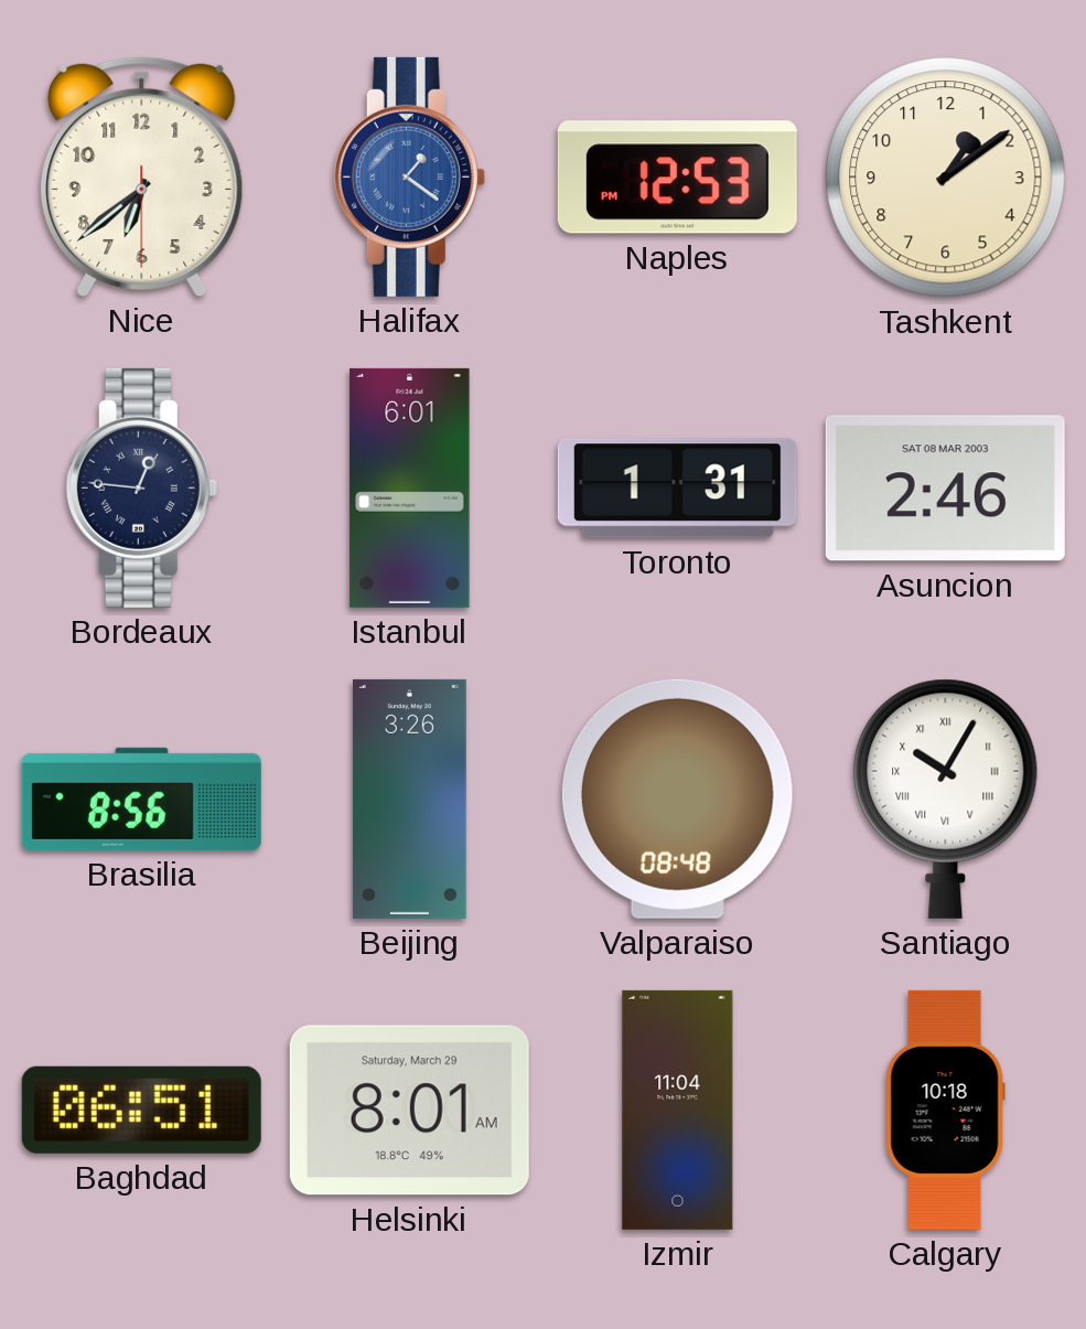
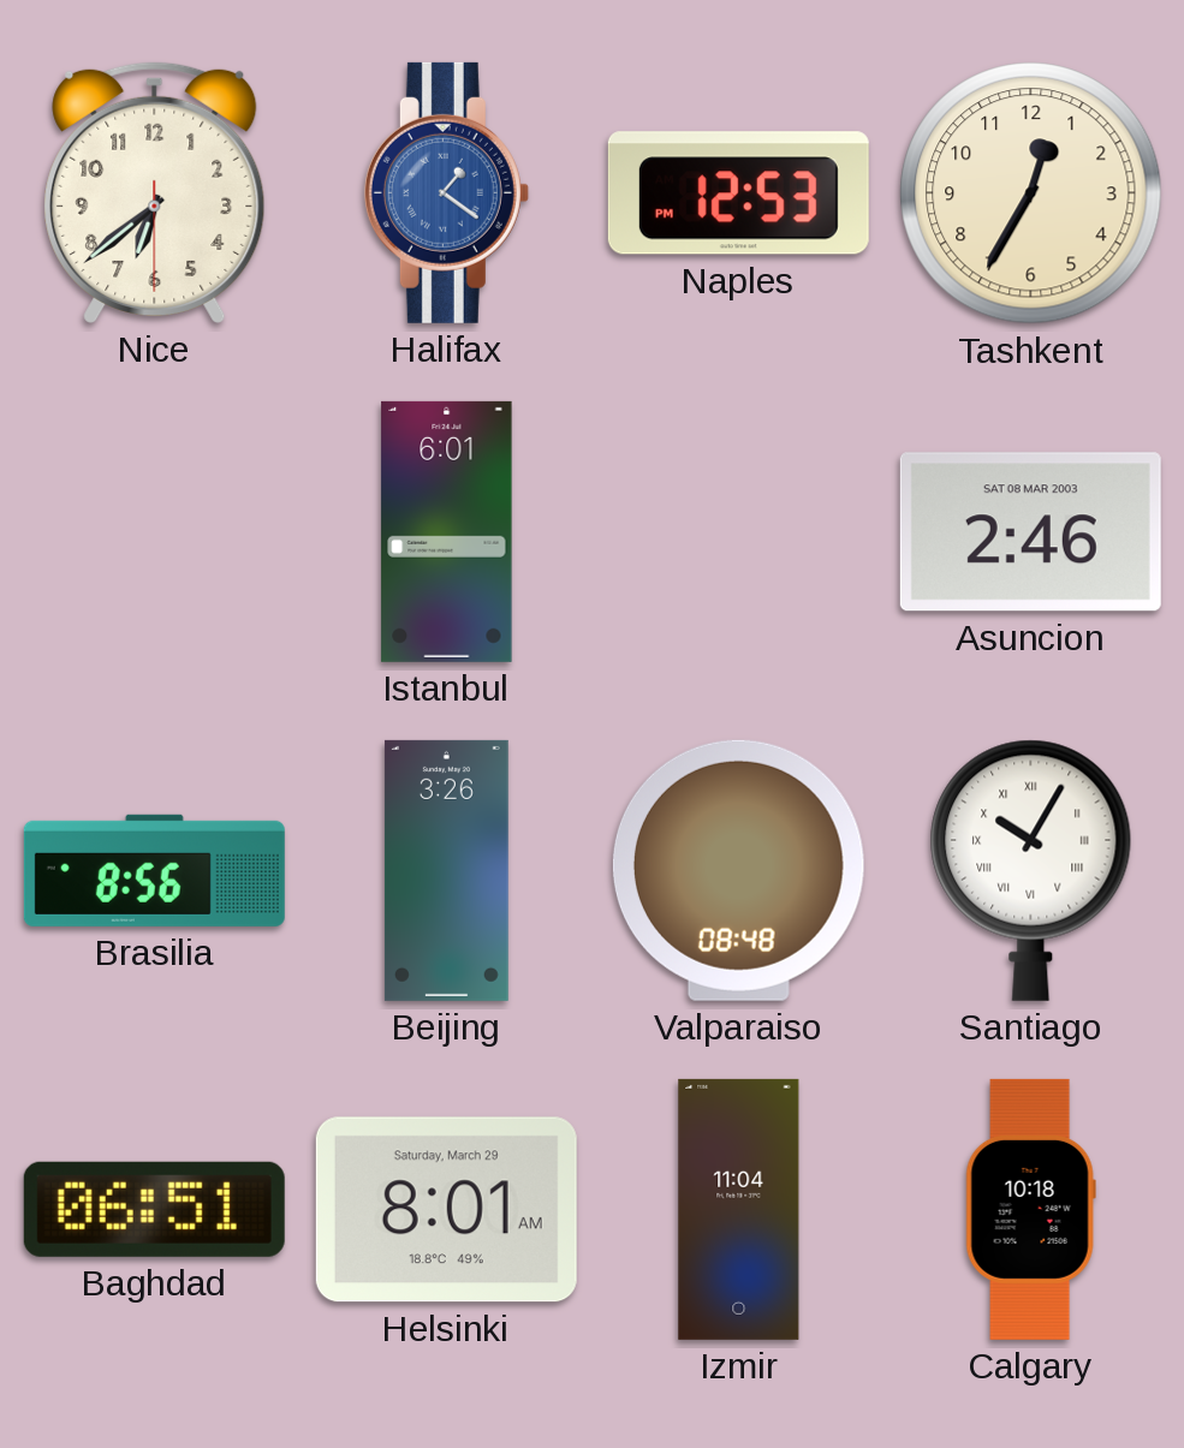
Tashkent: 1:09 -> 12:35
Bordeaux: 12:46 -> none
Toronto: 1:31 -> none
